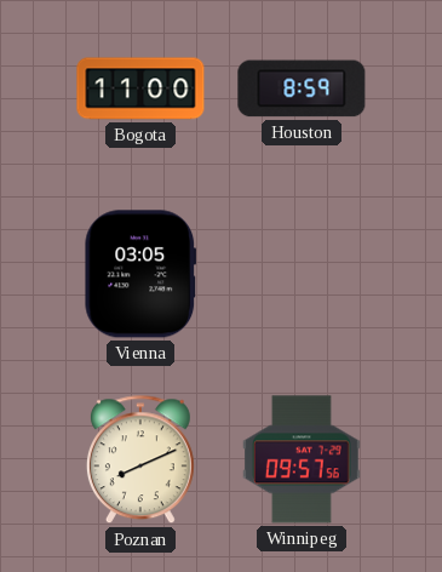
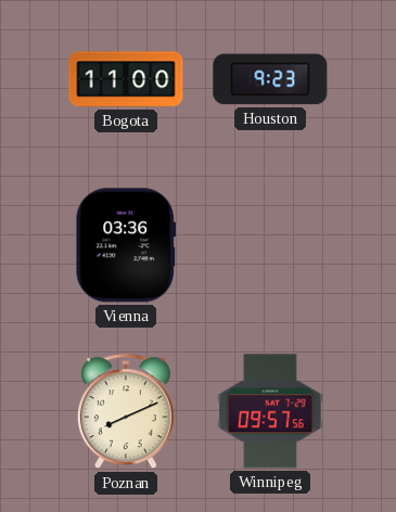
Houston: 8:59 -> 9:23
Vienna: 03:05 -> 03:36
